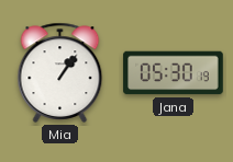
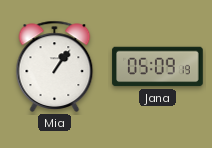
Jana: 05:30 -> 05:09
